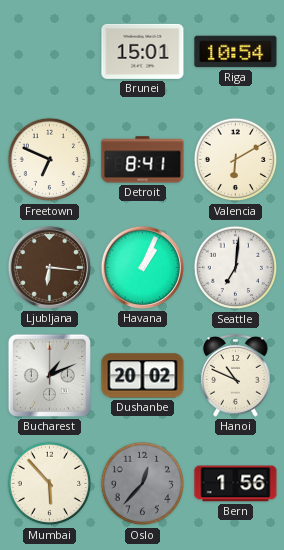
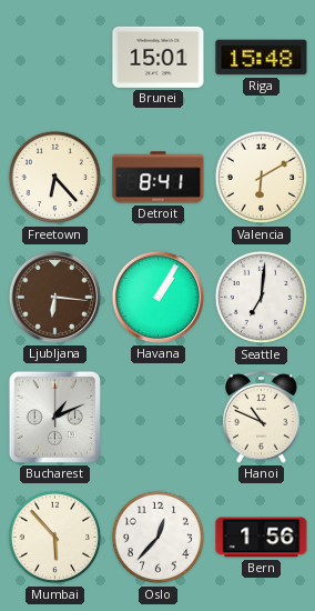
Riga: 10:54 -> 15:48
Freetown: 6:49 -> 6:23
Havana: 1:04 -> 1:05
Dushanbe: 20:02 -> none
Oslo dial: grey -> white
